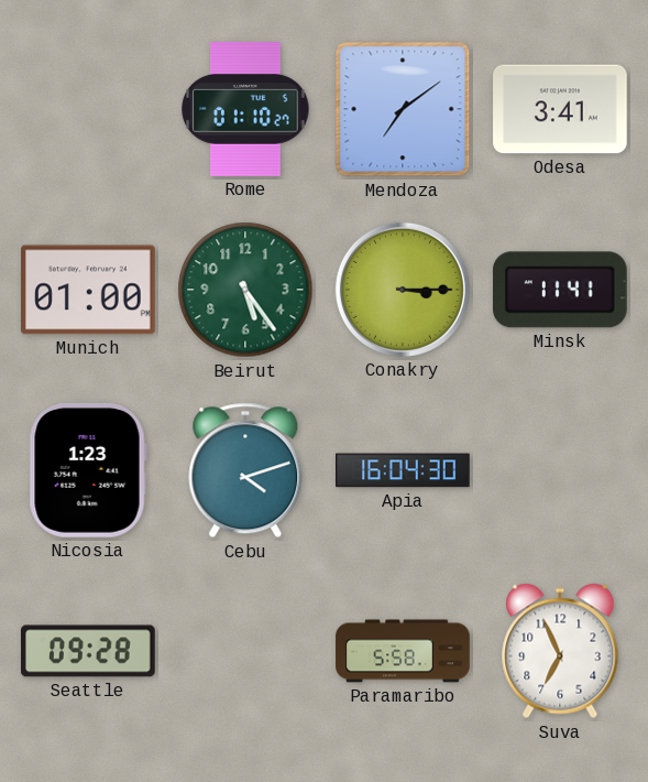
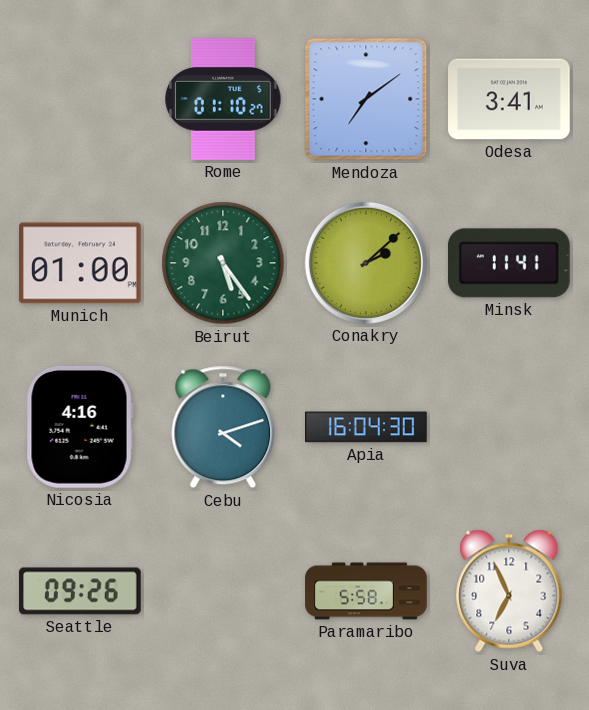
Conakry: 3:15 -> 2:08
Nicosia: 1:23 -> 4:16
Seattle: 09:28 -> 09:26
